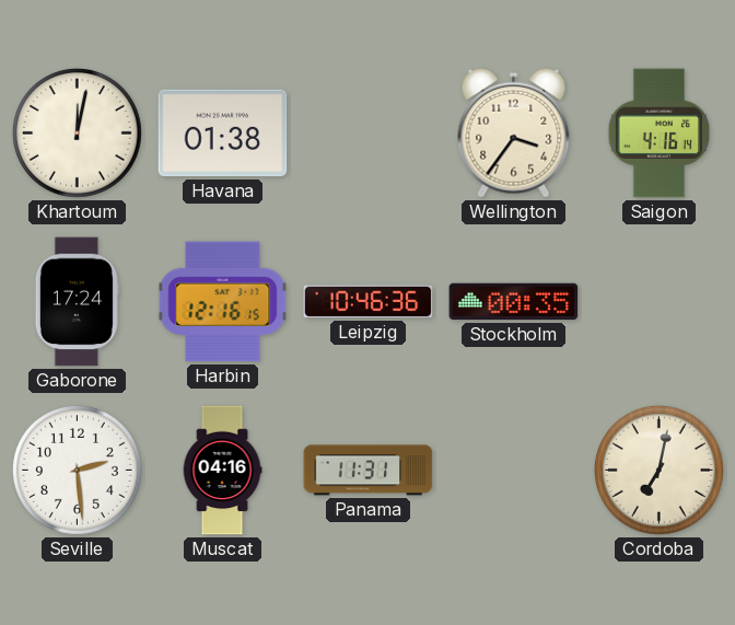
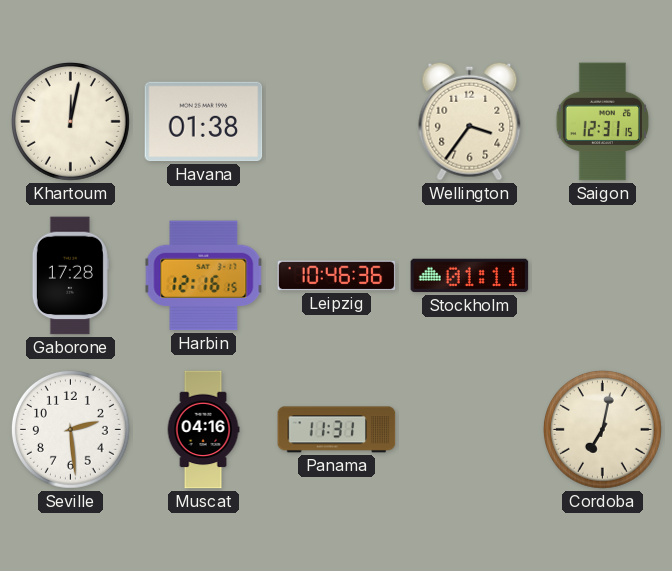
Saigon: 4:16 -> 12:31
Gaborone: 17:24 -> 17:28
Stockholm: 00:35 -> 01:11
